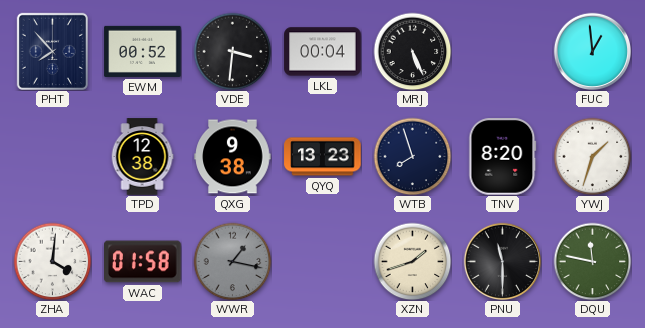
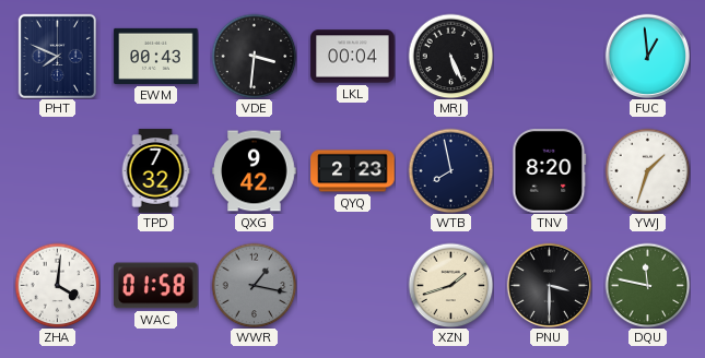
PHT: 7:53 -> 7:49
EWM: 00:52 -> 00:43
TPD: 12:38 -> 7:32
QXG: 9:38 -> 9:42
QYQ: 13:23 -> 2:23
WTB: 7:57 -> 7:58
PNU: 11:30 -> 3:30
